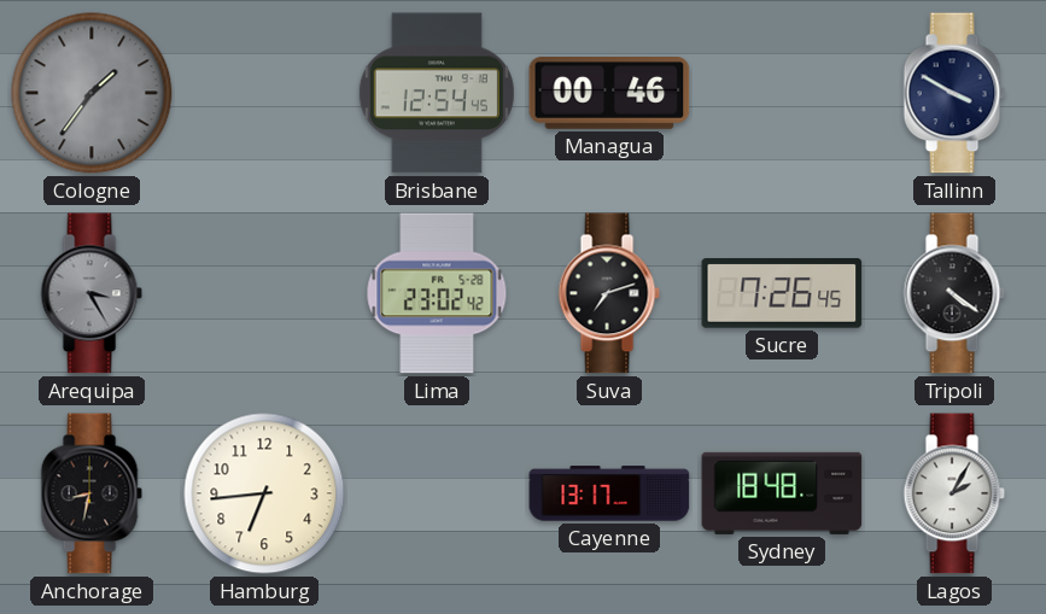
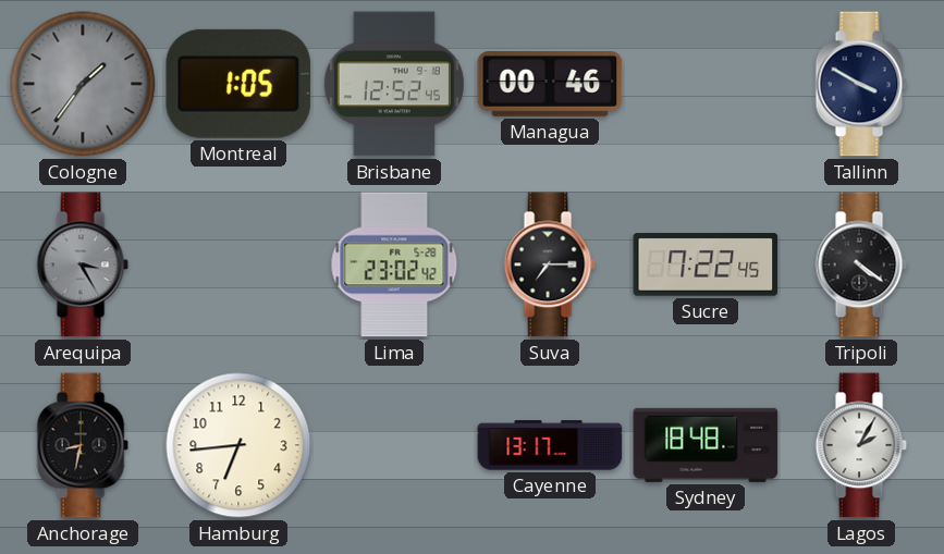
Montreal: none -> 1:05
Brisbane: 12:54 -> 12:52
Suva: 7:12 -> 7:15
Sucre: 7:26 -> 7:22
